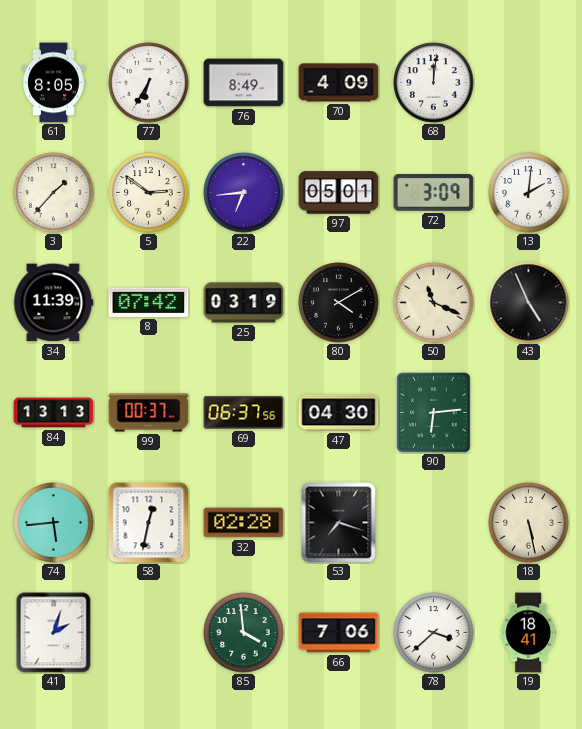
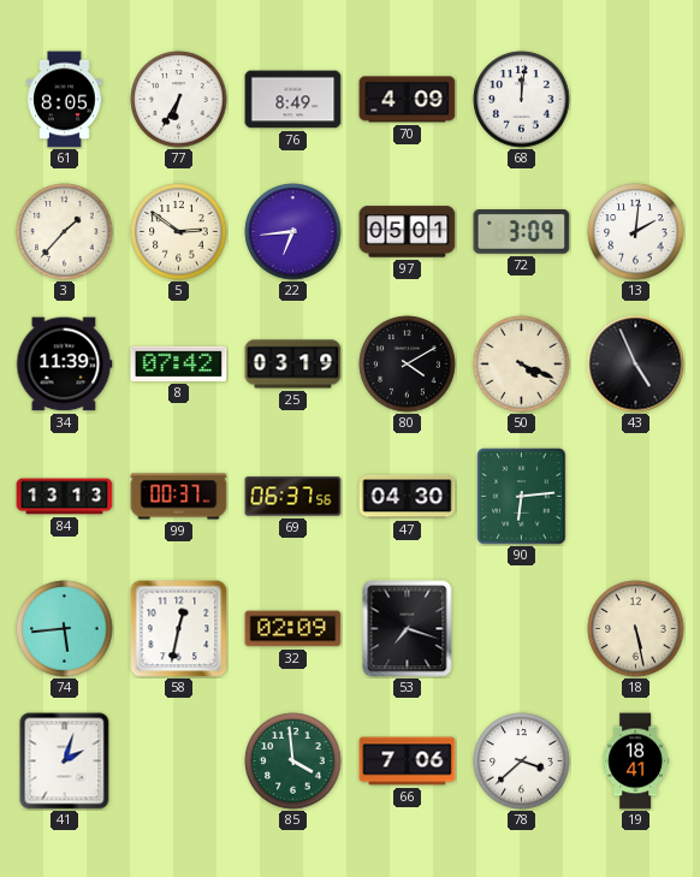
50: 11:19 -> 4:19
32: 02:28 -> 02:09
